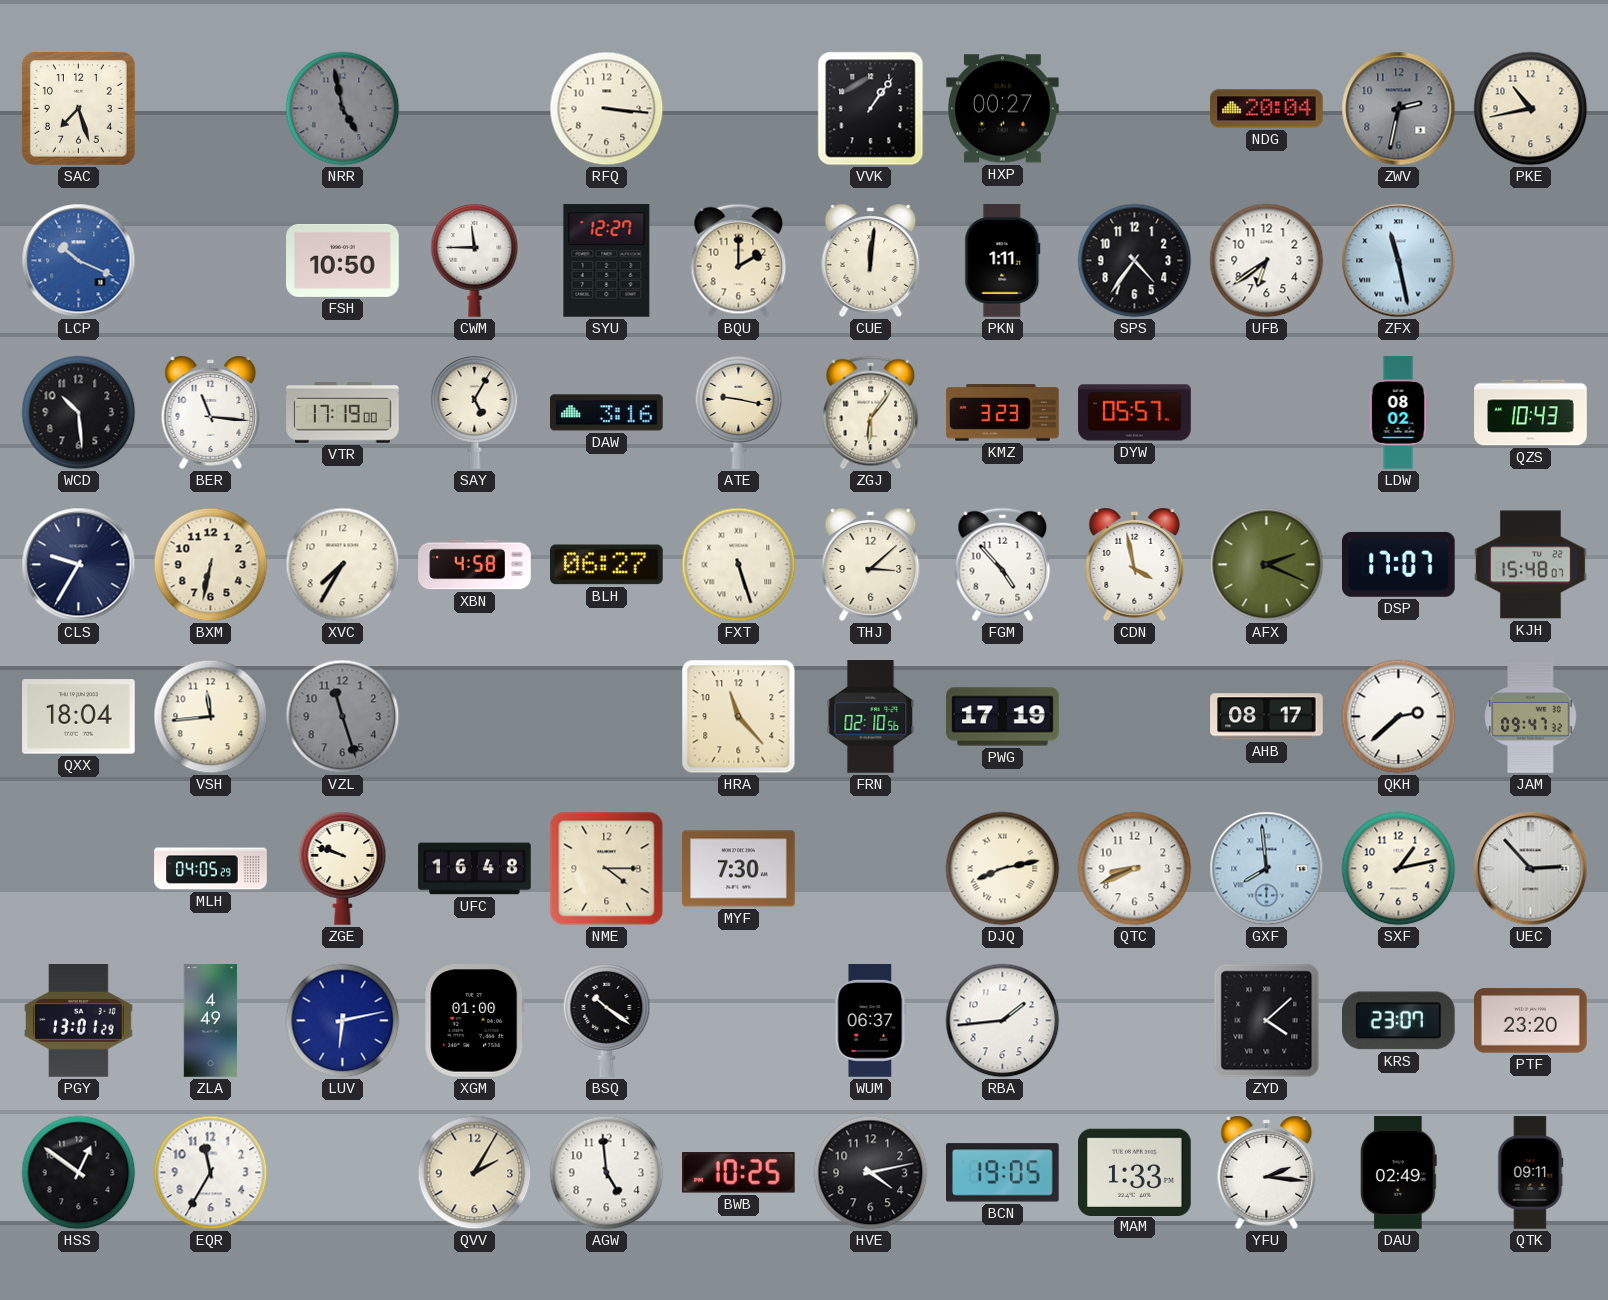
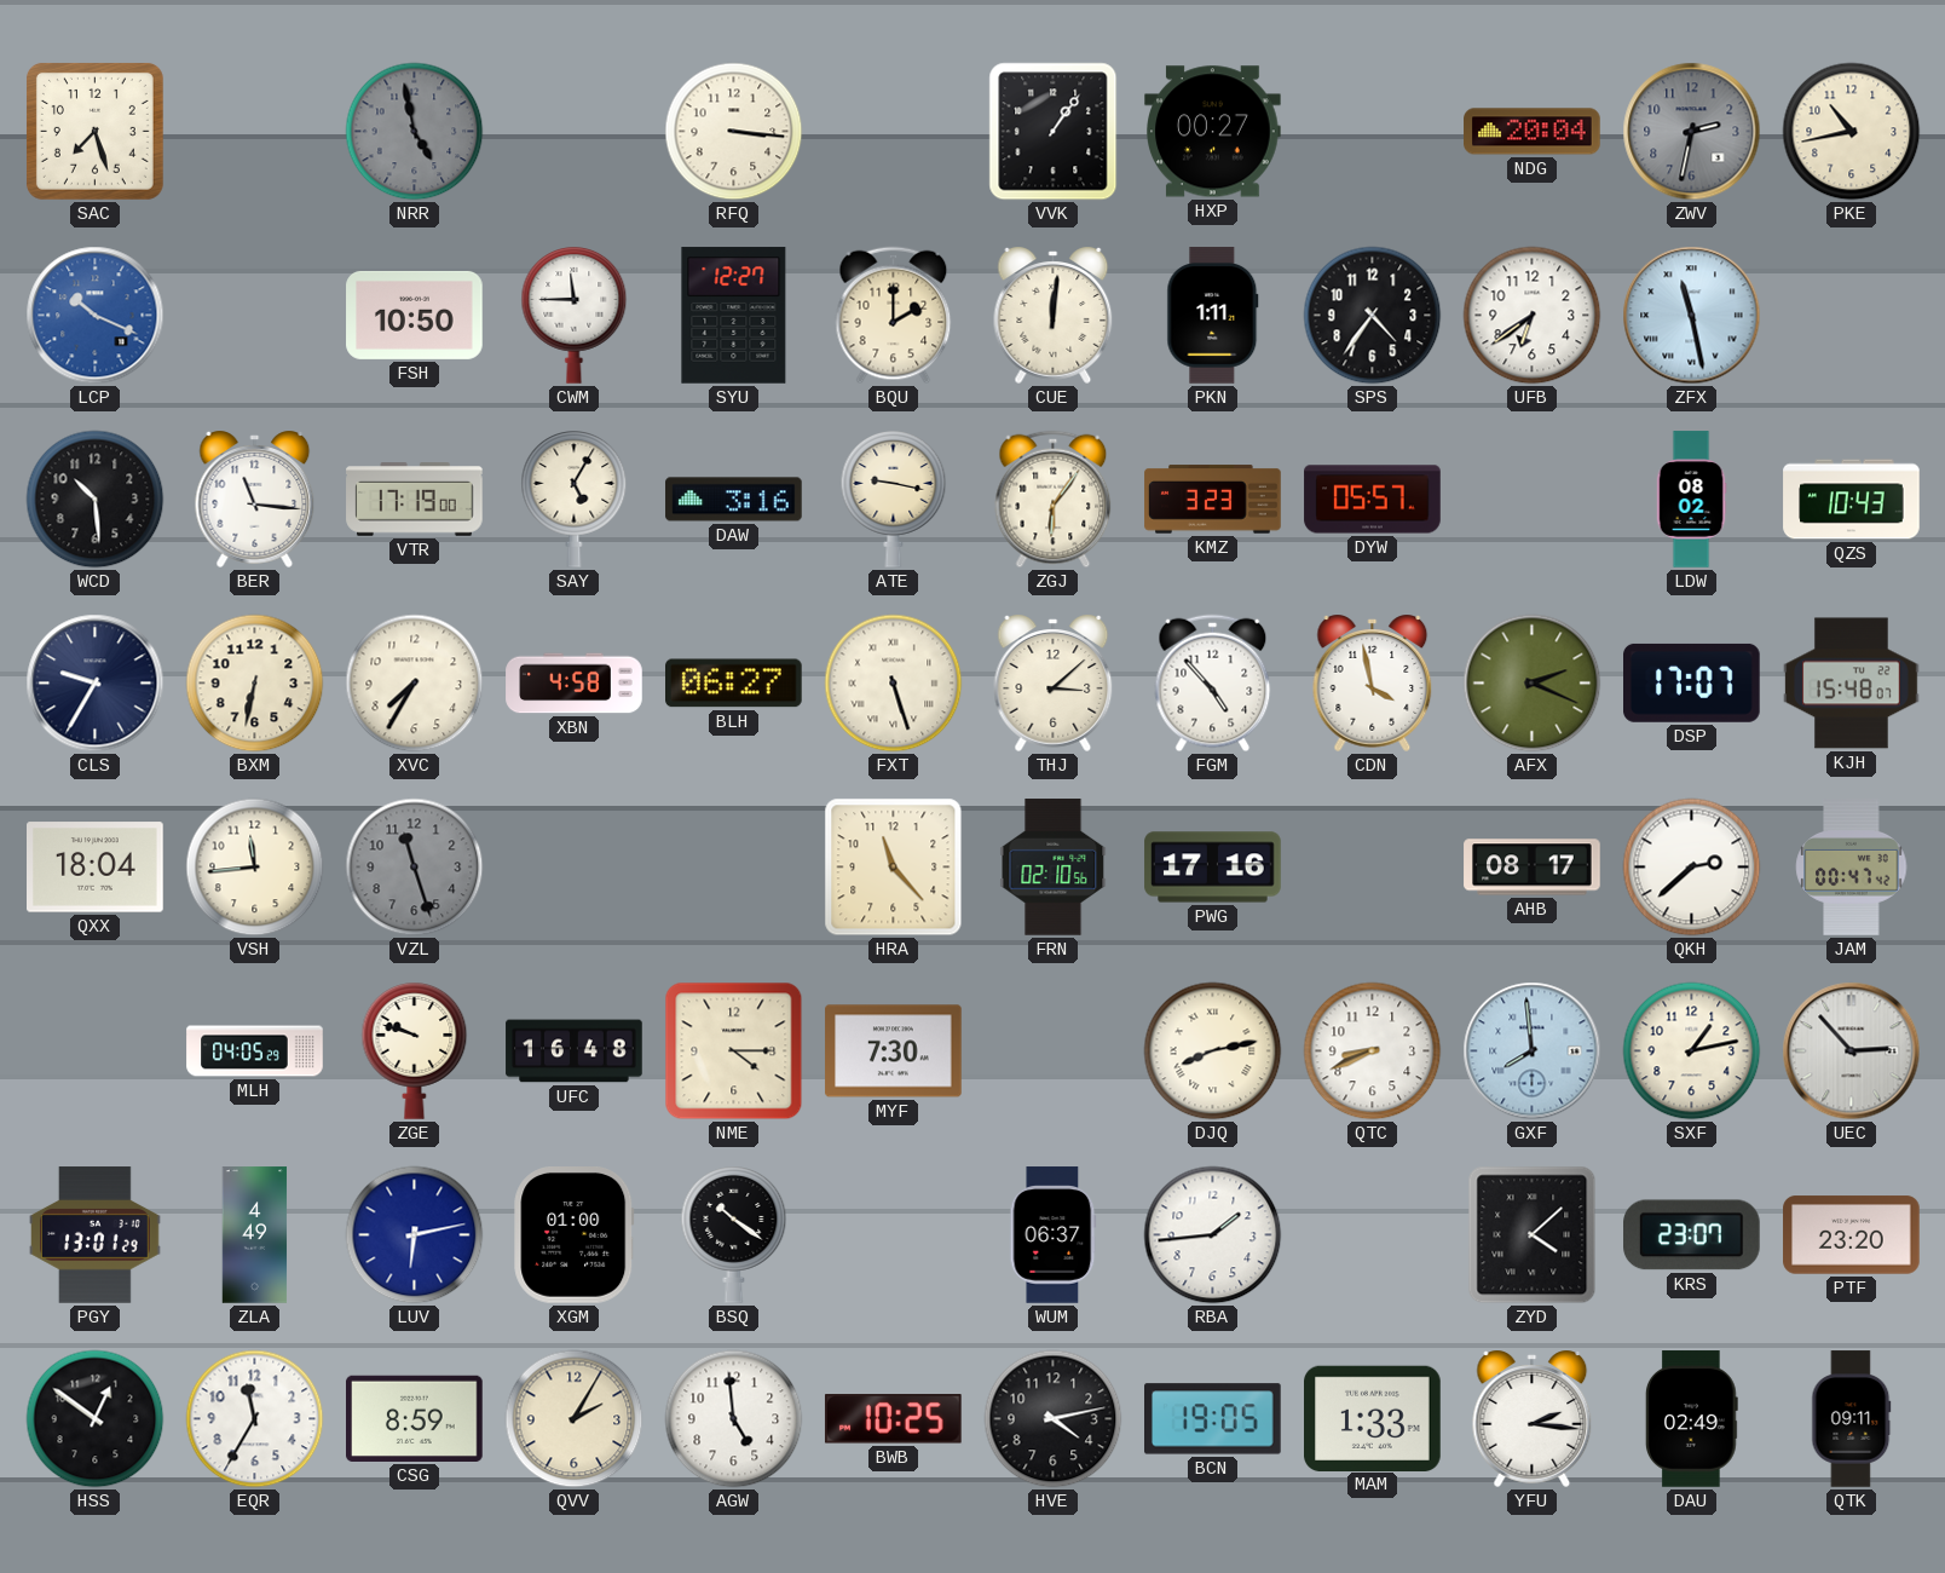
PWG: 17:19 -> 17:16
JAM: 09:47 -> 00:47
CSG: none -> 8:59
